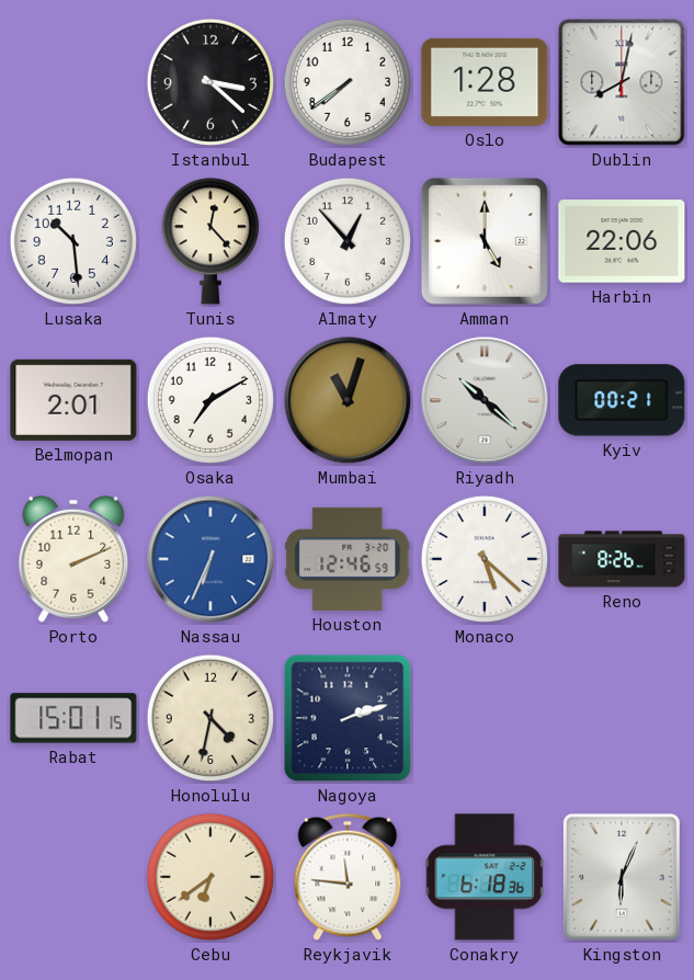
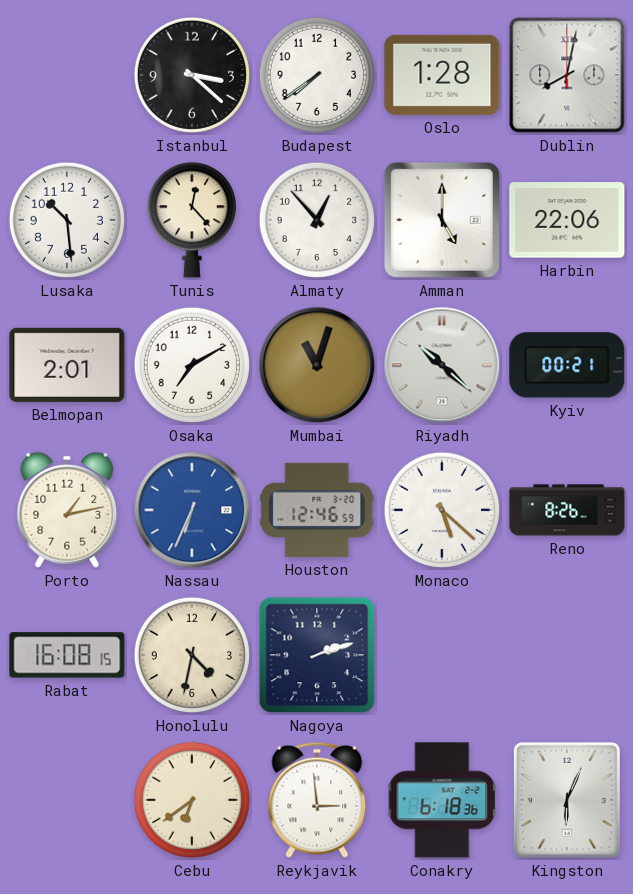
Porto: 2:11 -> 1:13
Rabat: 15:01 -> 16:08
Reykjavik: 11:46 -> 2:59
